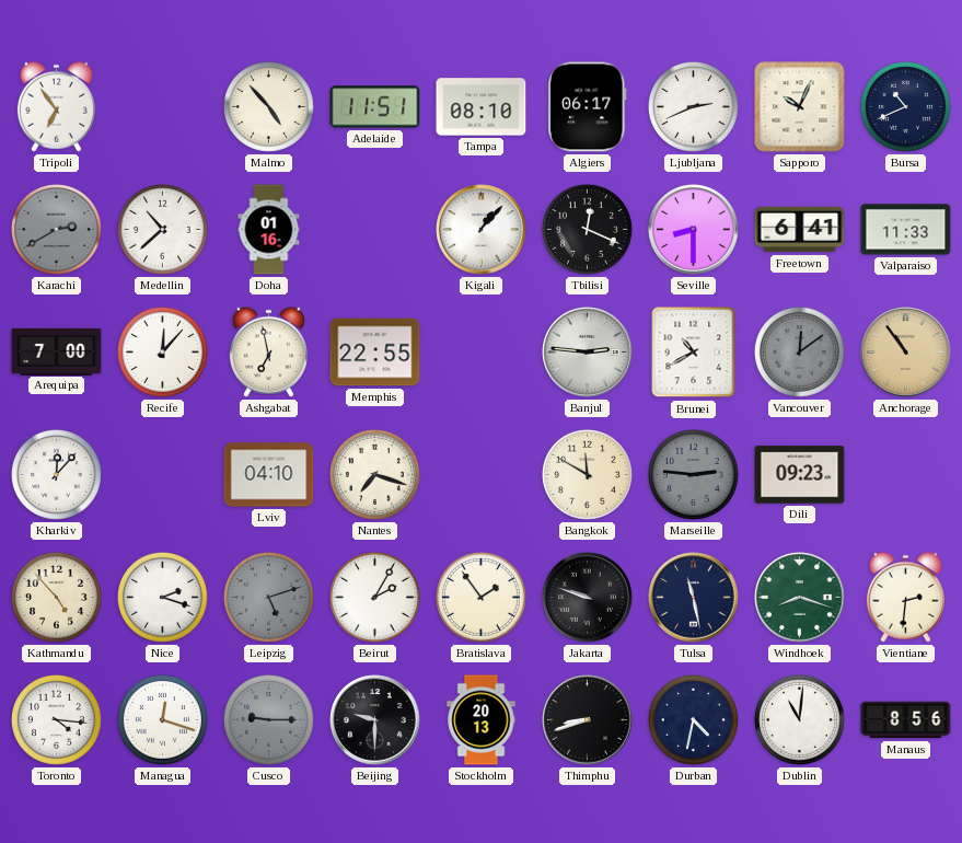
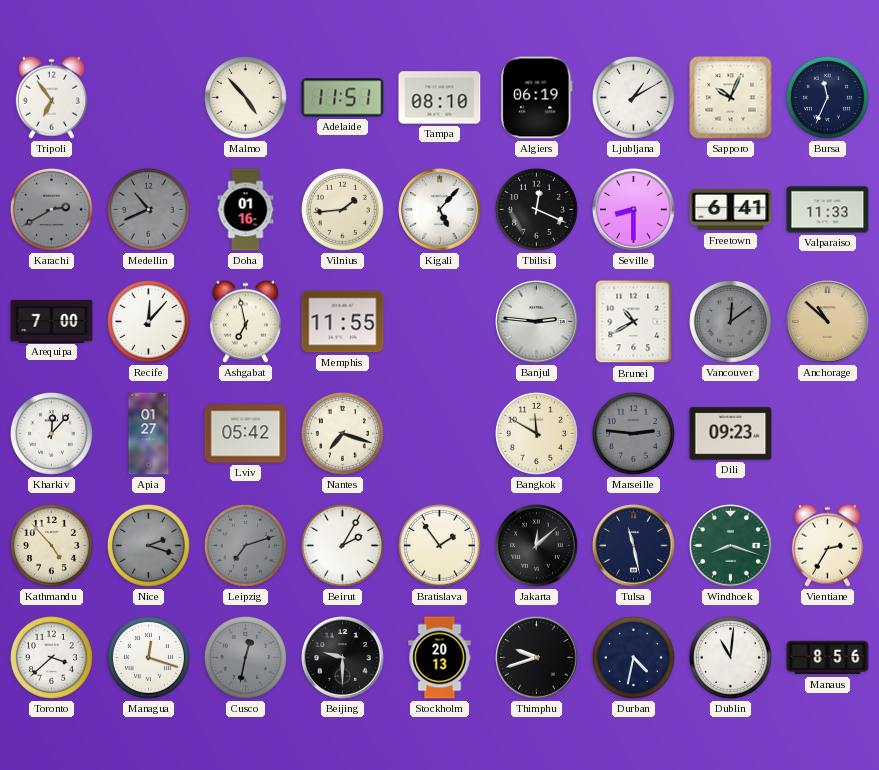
Algiers: 06:17 -> 06:19
Ljubljana: 2:41 -> 1:10
Bursa: 10:41 -> 11:34
Medellin: 10:38 -> 10:41
Medellin dial: white -> grey
Vilnius: none -> 1:44
Kigali: 1:07 -> 5:07
Memphis: 22:55 -> 11:55
Anchorage: 10:54 -> 10:52
Apia: none -> 01:27
Lviv: 04:10 -> 05:42
Nice dial: white -> grey
Leipzig: 5:12 -> 7:12
Jakarta: 9:48 -> 12:08
Vientiane: 2:31 -> 2:35
Toronto: 4:16 -> 3:38
Cusco: 9:15 -> 12:32
Thimphu: 8:42 -> 9:42
